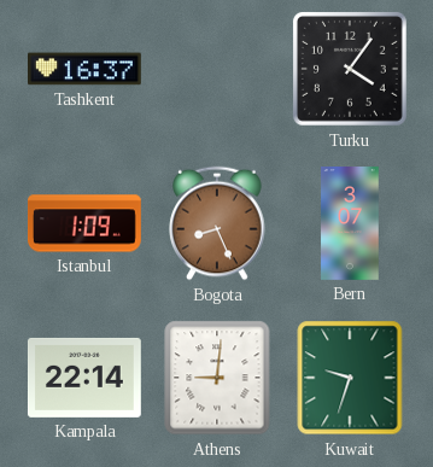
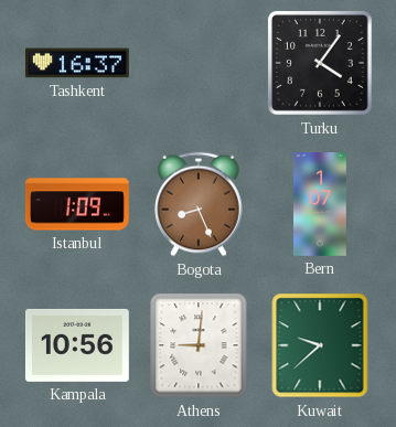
Bern: 3:07 -> 1:07
Kampala: 22:14 -> 10:56
Kuwait: 9:33 -> 9:38
